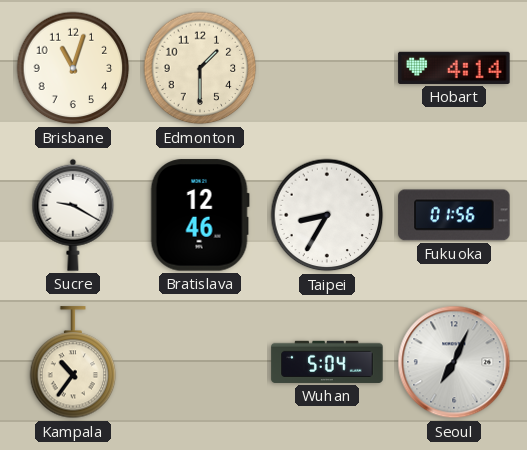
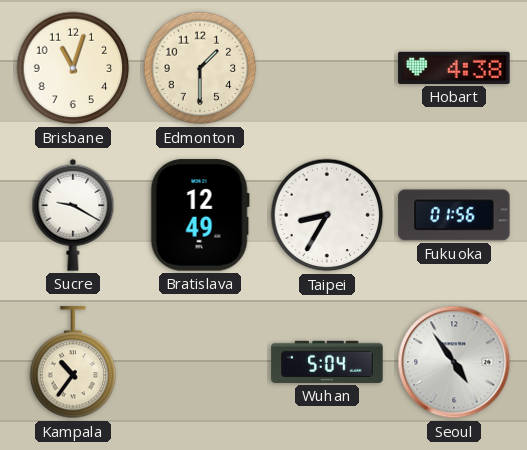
Hobart: 4:14 -> 4:38
Bratislava: 12:46 -> 12:49
Seoul: 7:04 -> 4:54
